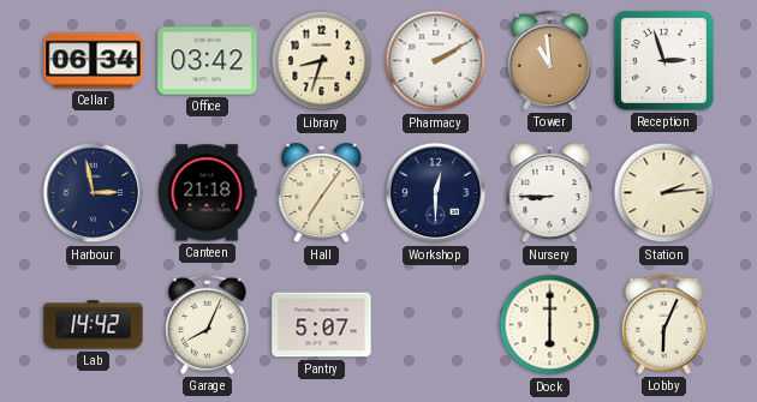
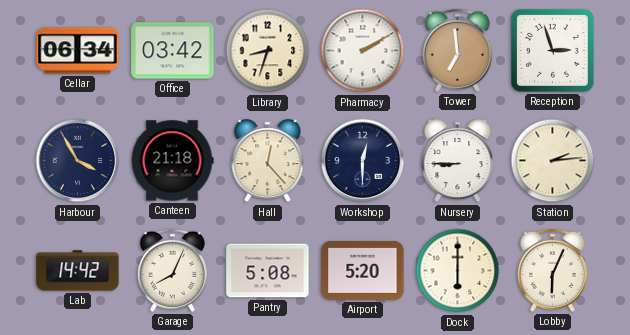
Tower: 10:59 -> 6:59
Harbour: 2:58 -> 3:55
Hall: 7:06 -> 12:23
Pantry: 5:07 -> 5:08
Airport: none -> 5:20
